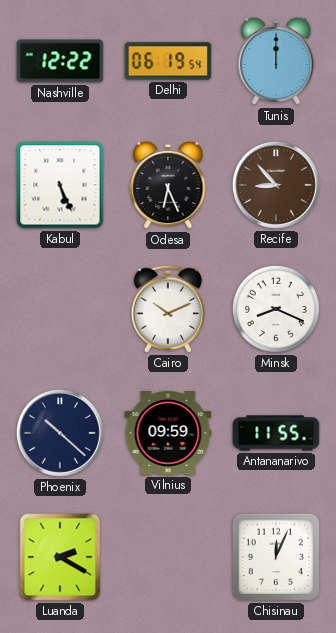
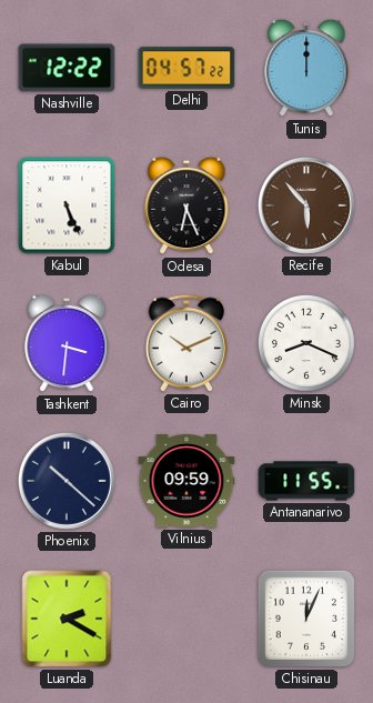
Delhi: 06:19 -> 04:57
Recife: 8:53 -> 5:53
Tashkent: none -> 3:31
